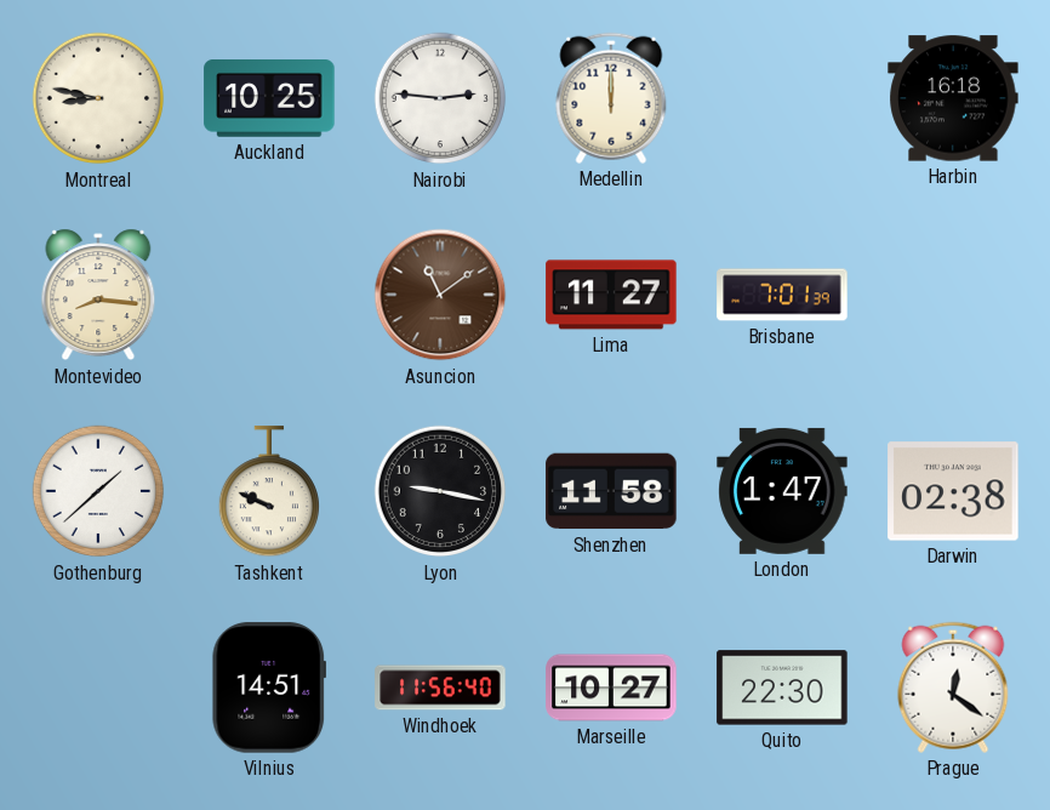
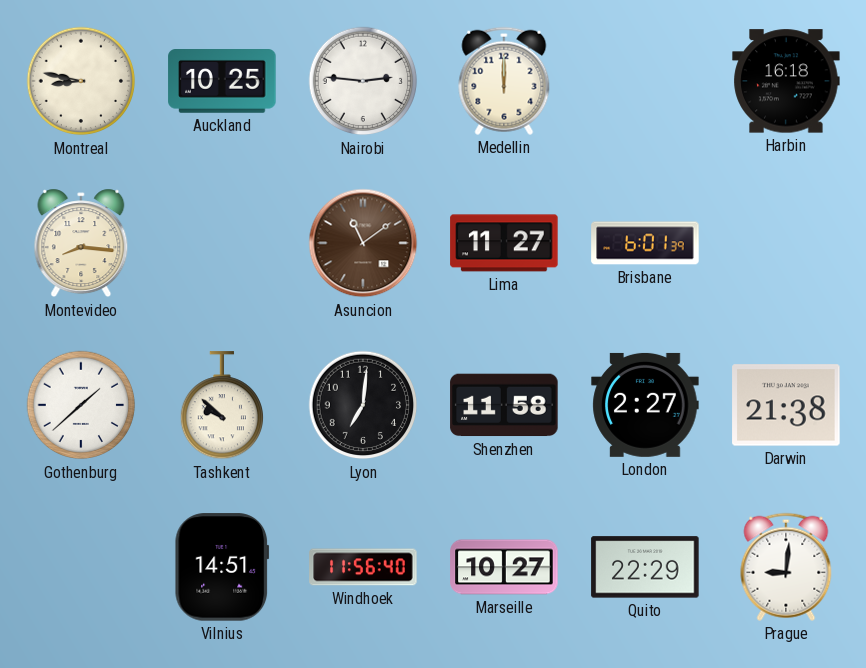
Brisbane: 7:01 -> 6:01
Tashkent: 9:49 -> 9:52
Lyon: 9:17 -> 7:01
London: 1:47 -> 2:27
Darwin: 02:38 -> 21:38
Quito: 22:30 -> 22:29
Prague: 12:21 -> 9:01
